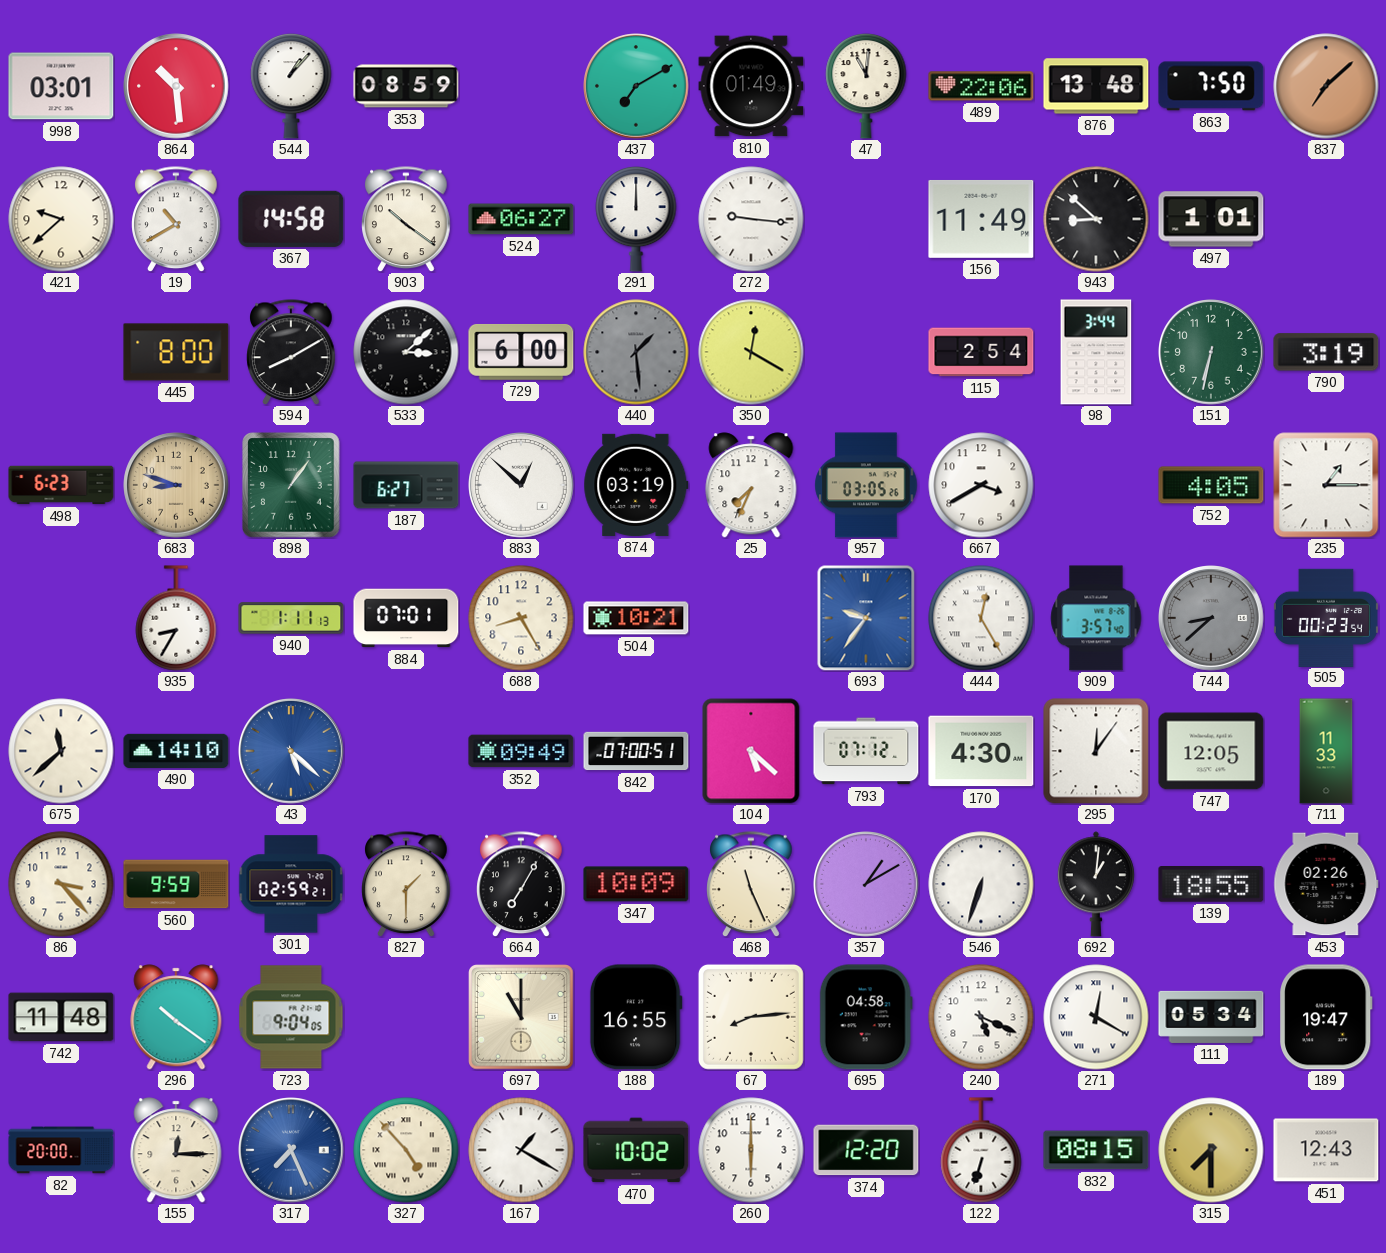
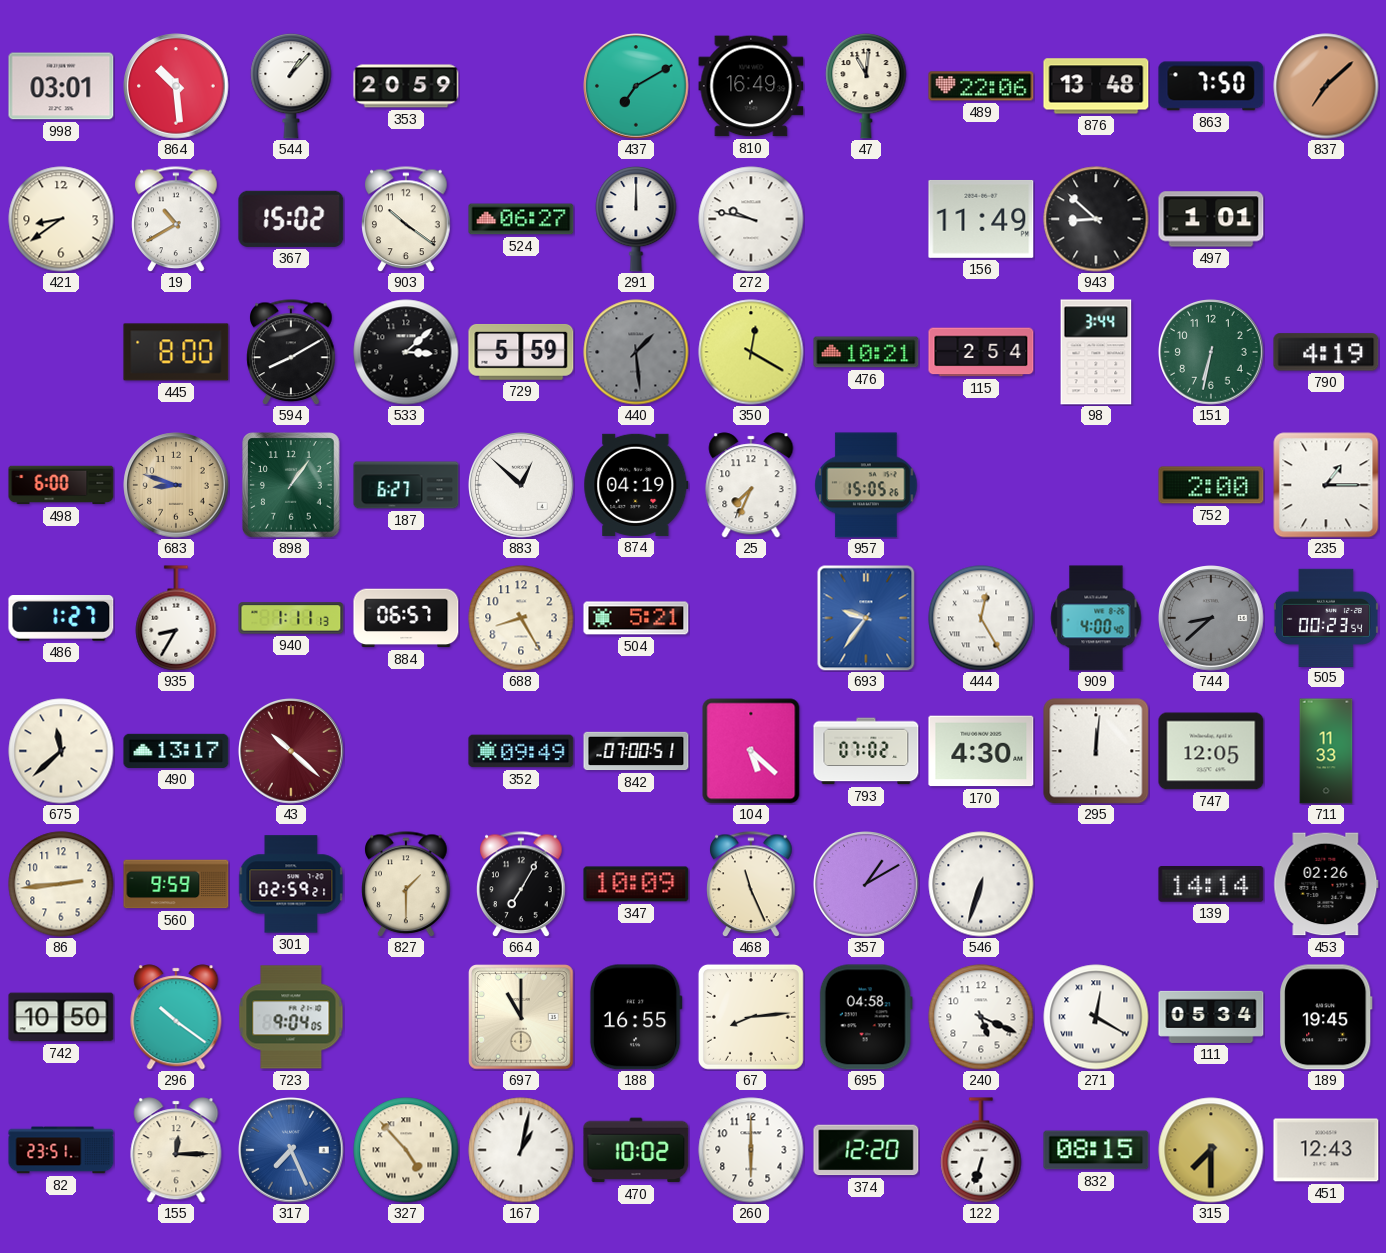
353: 08:59 -> 20:59
810: 01:49 -> 16:49
421: 9:38 -> 8:39
367: 14:58 -> 15:02
272: 9:16 -> 9:47
729: 6:00 -> 5:59
476: none -> 10:21
790: 3:19 -> 4:19
498: 6:23 -> 6:00
874: 03:19 -> 04:19
957: 03:05 -> 15:05
667: 3:40 -> none
752: 4:05 -> 2:00
486: none -> 1:27
884: 07:01 -> 06:57
504: 10:21 -> 5:21
909: 3:57 -> 4:00
490: 14:10 -> 13:17
43: 5:22 -> 10:22
43 dial: blue -> burgundy
793: 07:12 -> 07:02
295: 12:06 -> 12:01
86: 3:23 -> 2:44
692: 1:01 -> none
139: 18:55 -> 14:14
742: 11:48 -> 10:50
189: 19:47 -> 19:45
82: 20:00 -> 23:51
167: 1:20 -> 1:02
